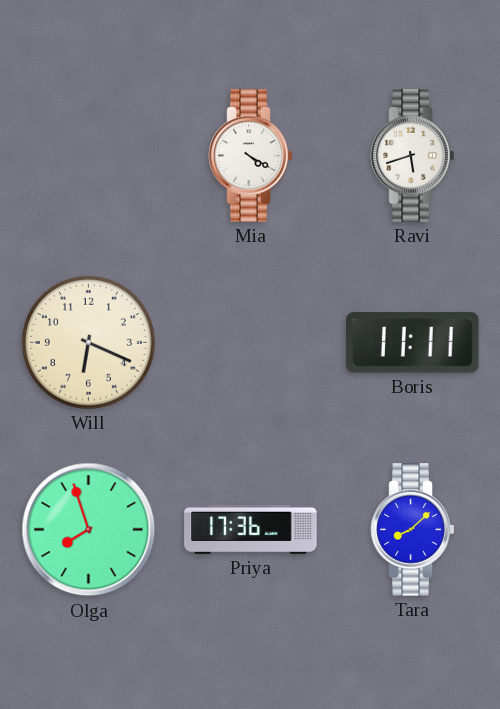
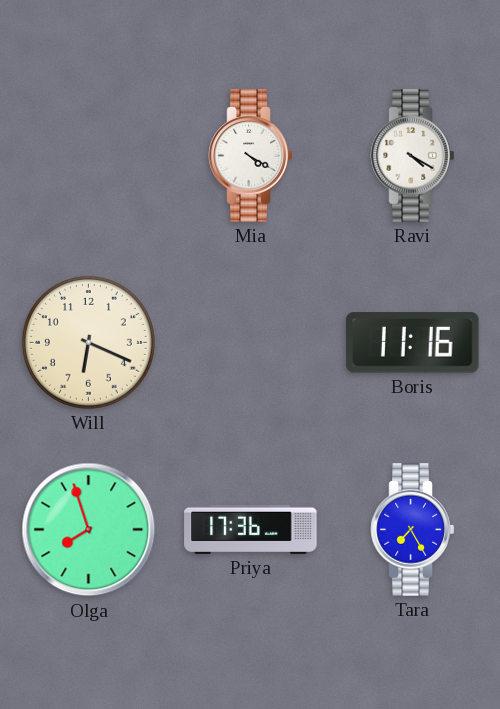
Ravi: 5:42 -> 4:20
Boris: 11:11 -> 11:16
Tara: 8:08 -> 7:25
